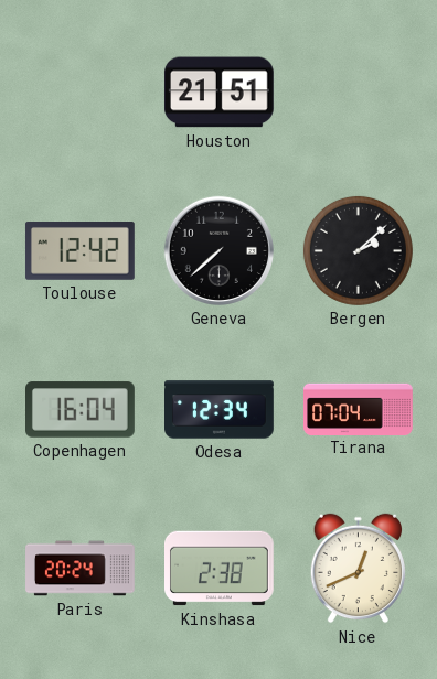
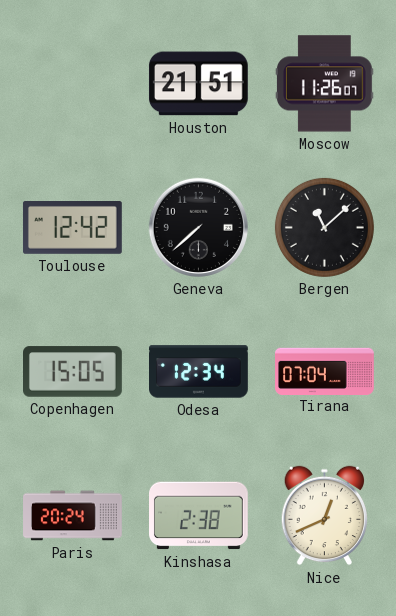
Moscow: none -> 11:26
Bergen: 2:08 -> 11:08
Copenhagen: 16:04 -> 15:05
